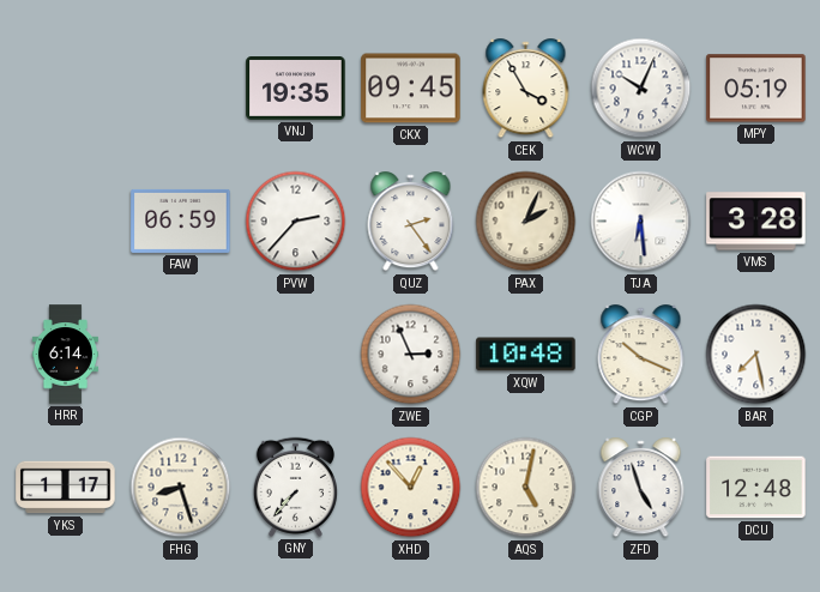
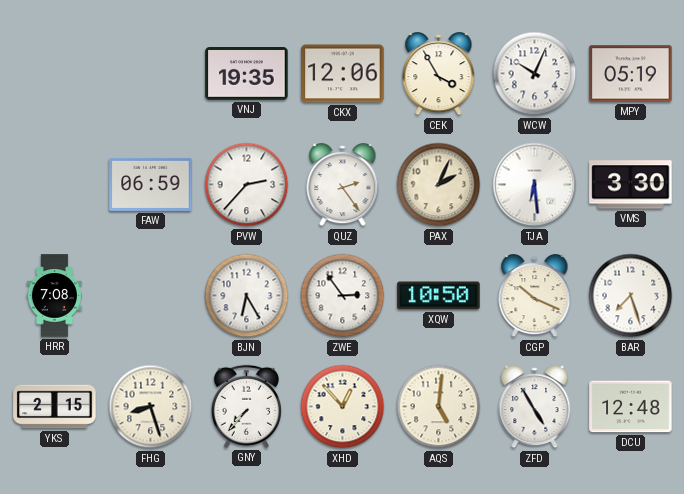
CKX: 09:45 -> 12:06
VMS: 3:28 -> 3:30
HRR: 6:14 -> 7:08
BJN: none -> 6:25
ZWE: 2:56 -> 2:54
XQW: 10:48 -> 10:50
BAR: 7:28 -> 7:27
YKS: 1:17 -> 2:15
AQS: 5:02 -> 5:01
ZFD: 4:57 -> 4:55
